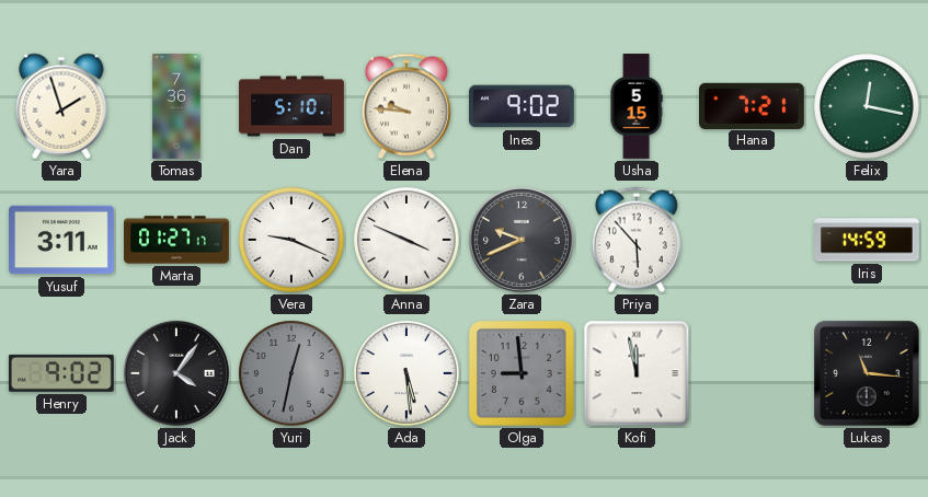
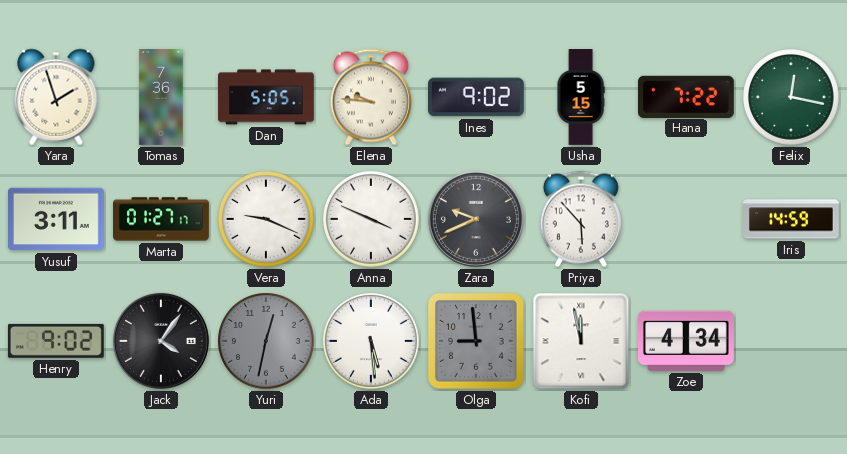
Dan: 5:10 -> 5:05
Hana: 7:21 -> 7:22
Zoe: none -> 4:34
Lukas: 11:16 -> none
